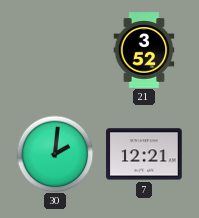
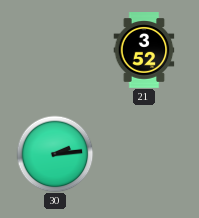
30: 2:01 -> 2:14
7: 12:21 -> none
